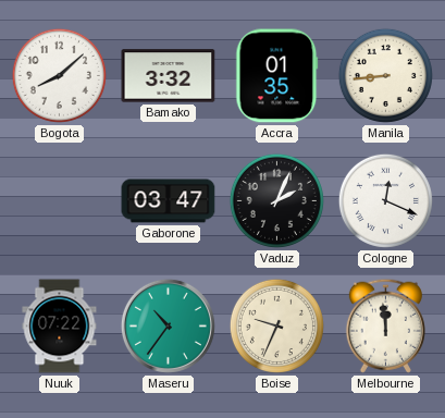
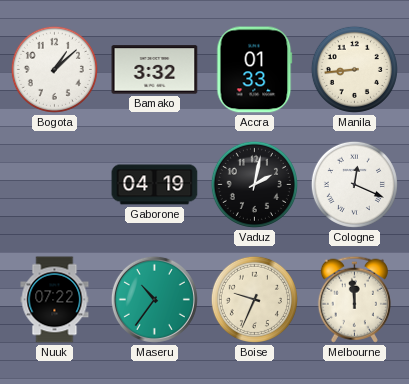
Bogota: 8:08 -> 1:08
Accra: 01:35 -> 01:33
Gaborone: 03:47 -> 04:19
Vaduz: 2:04 -> 2:02
